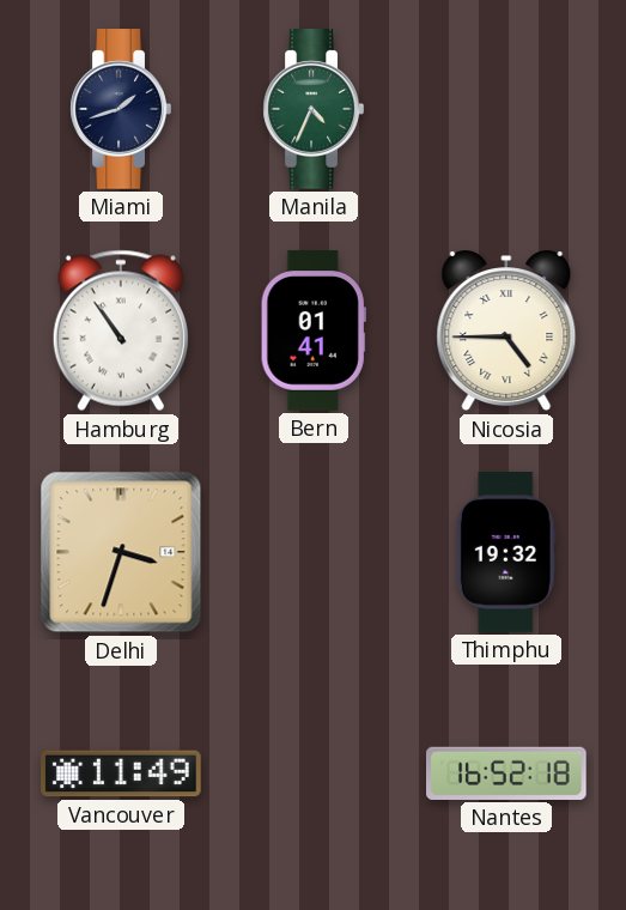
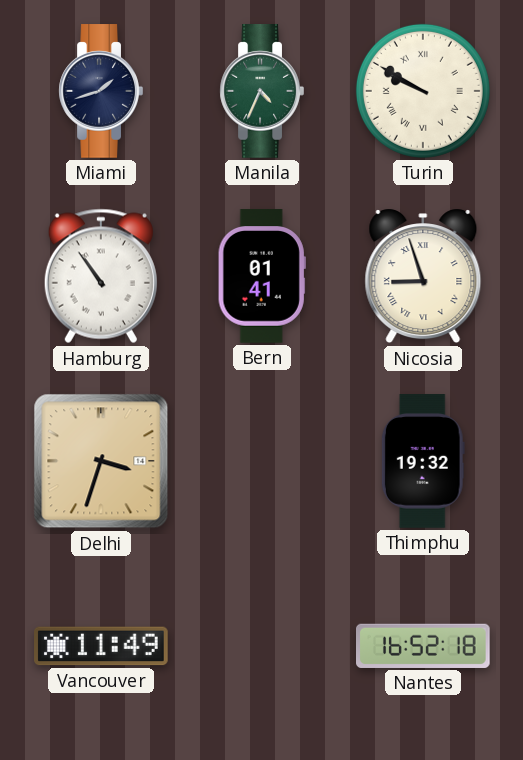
Turin: none -> 9:50
Nicosia: 4:45 -> 8:57
